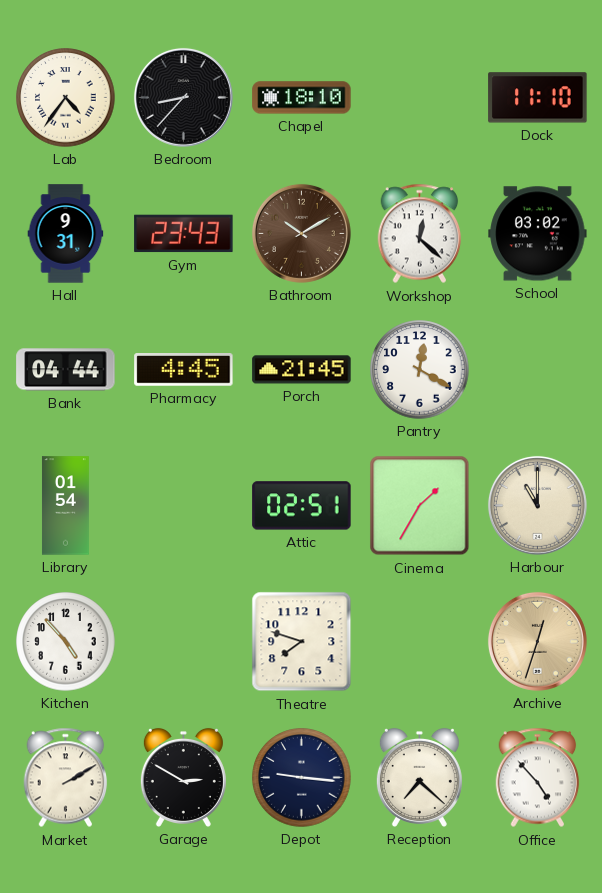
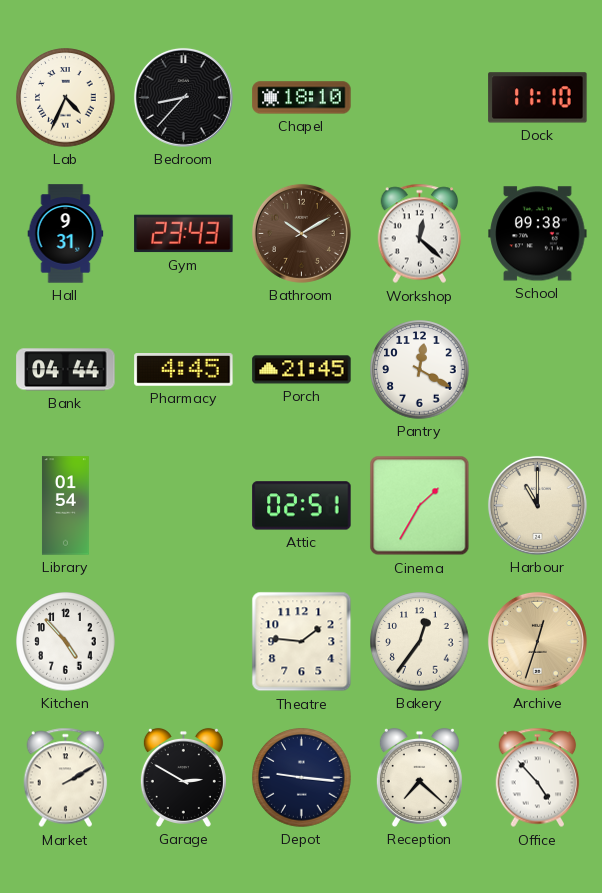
Lab: 4:36 -> 4:34
School: 03:02 -> 09:38
Theatre: 7:48 -> 1:46
Bakery: none -> 12:36
